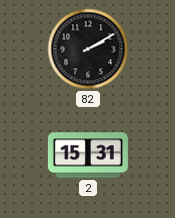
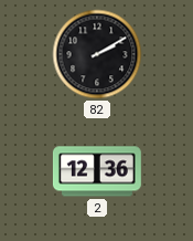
2: 15:31 -> 12:36
